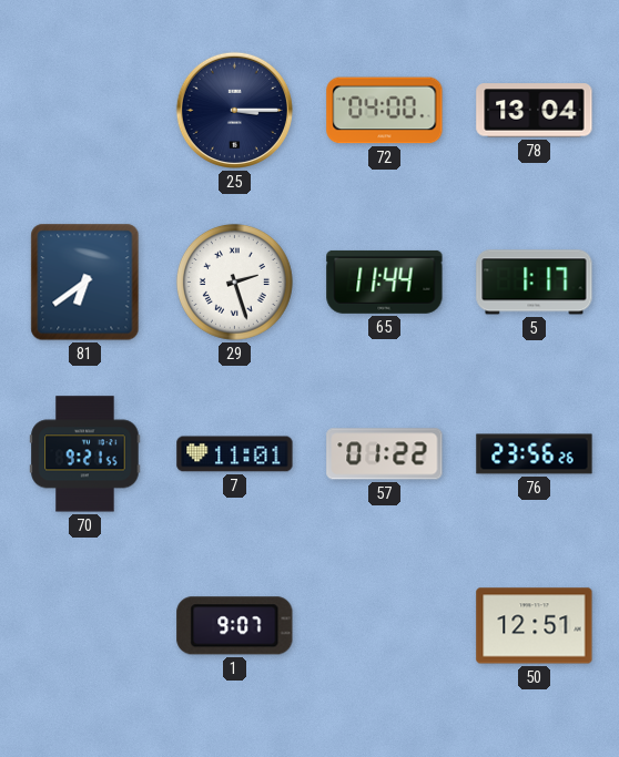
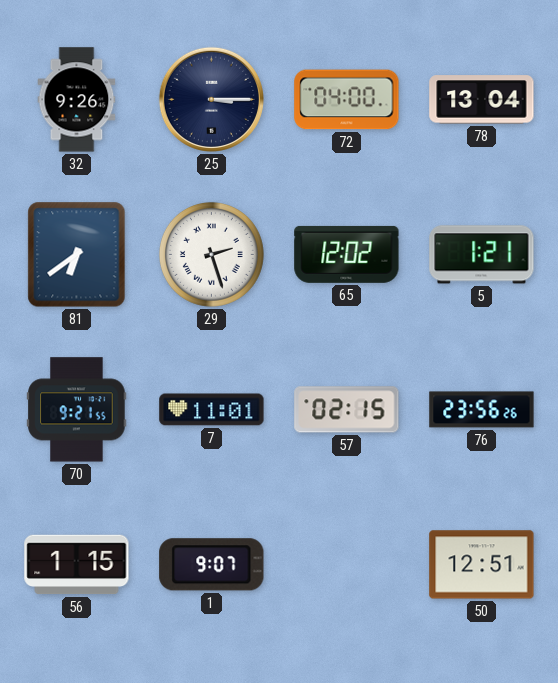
32: none -> 9:26
65: 11:44 -> 12:02
5: 1:17 -> 1:21
57: 01:22 -> 02:15
56: none -> 1:15
